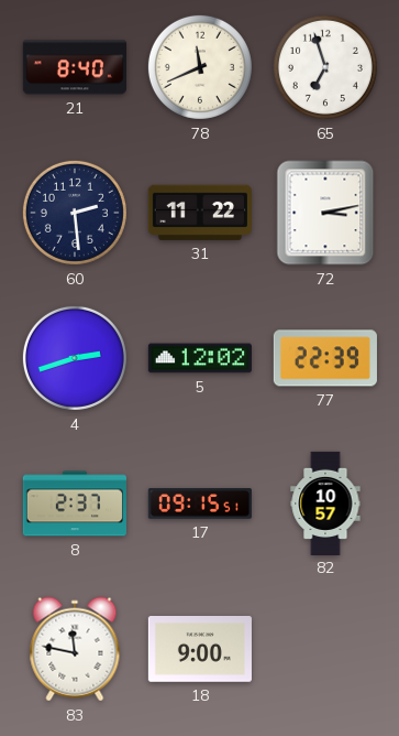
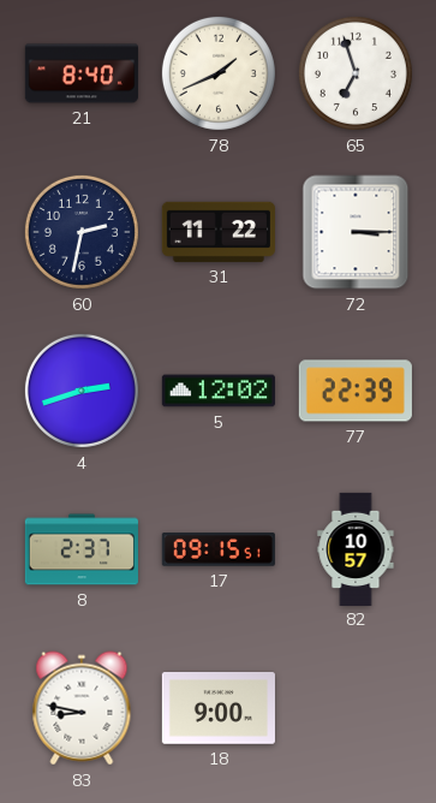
78: 11:41 -> 1:41
60: 2:29 -> 2:32
72: 3:13 -> 3:15
83: 11:47 -> 8:47
